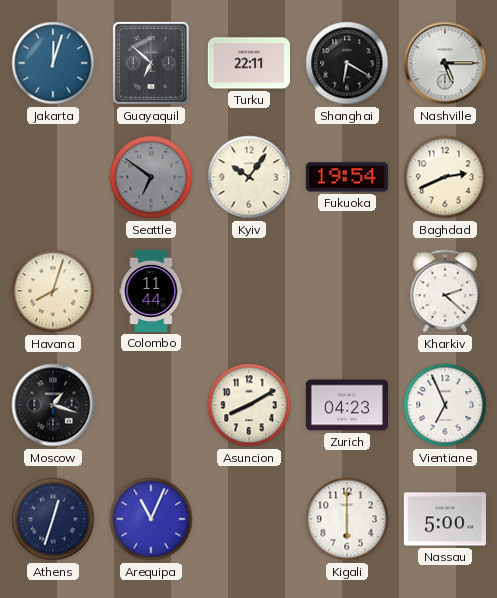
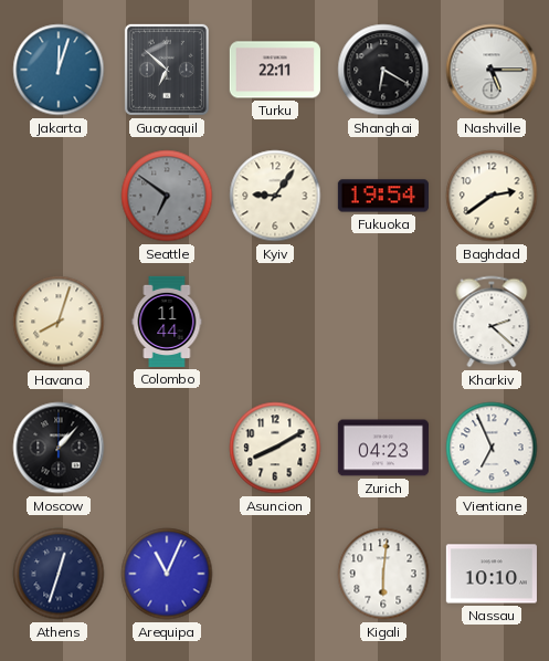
Kyiv: 10:06 -> 9:06
Baghdad: 2:41 -> 2:39
Moscow: 1:18 -> 1:07
Kigali: 6:00 -> 6:01
Nassau: 5:00 -> 10:10
